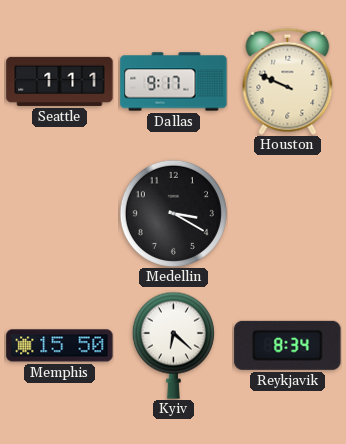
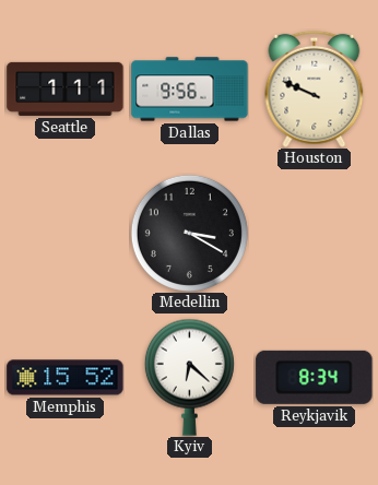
Dallas: 9:17 -> 9:56
Memphis: 15:50 -> 15:52
